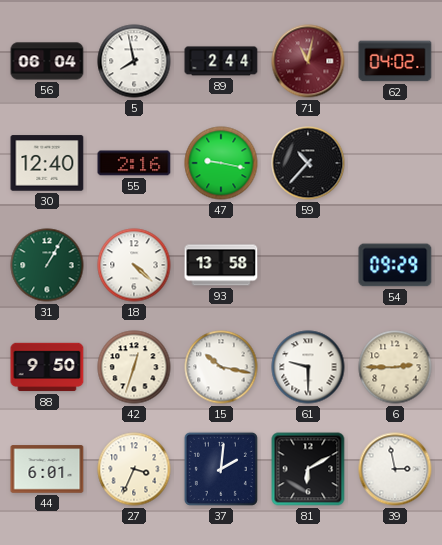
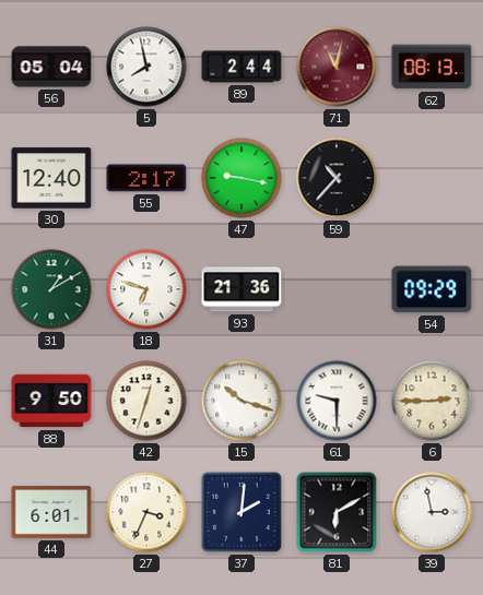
56: 06:04 -> 05:04
62: 04:02 -> 08:13
55: 2:16 -> 2:17
31: 1:05 -> 1:10
18: 4:22 -> 6:48
93: 13:58 -> 21:36
15: 10:17 -> 10:18
